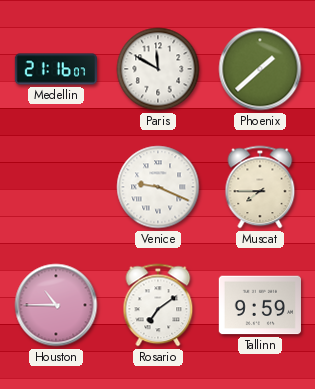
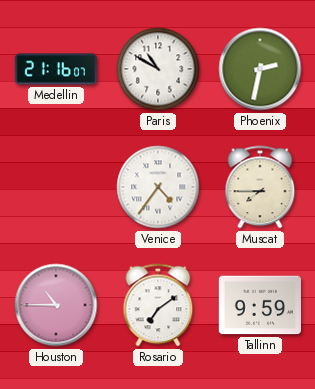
Paris: 11:50 -> 10:50
Phoenix: 1:38 -> 2:32
Venice: 9:19 -> 4:36
